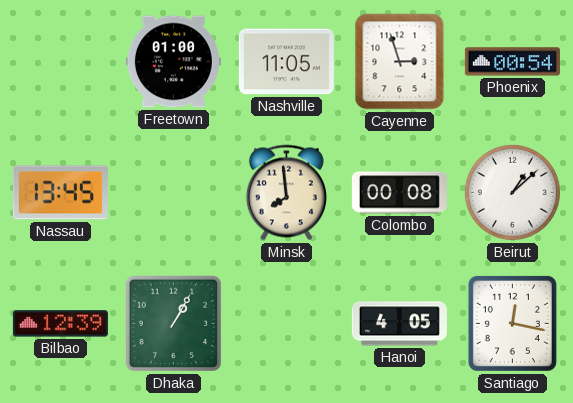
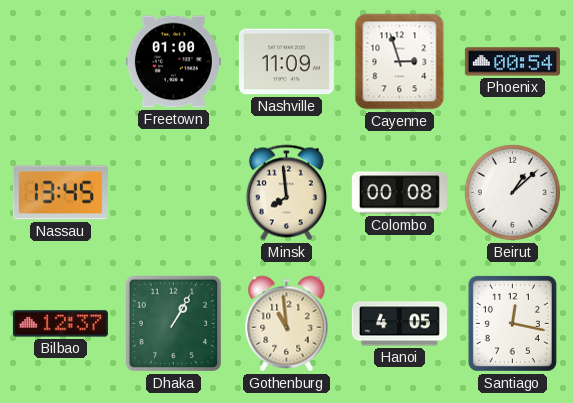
Nashville: 11:05 -> 11:09
Bilbao: 12:39 -> 12:37
Gothenburg: none -> 10:59
